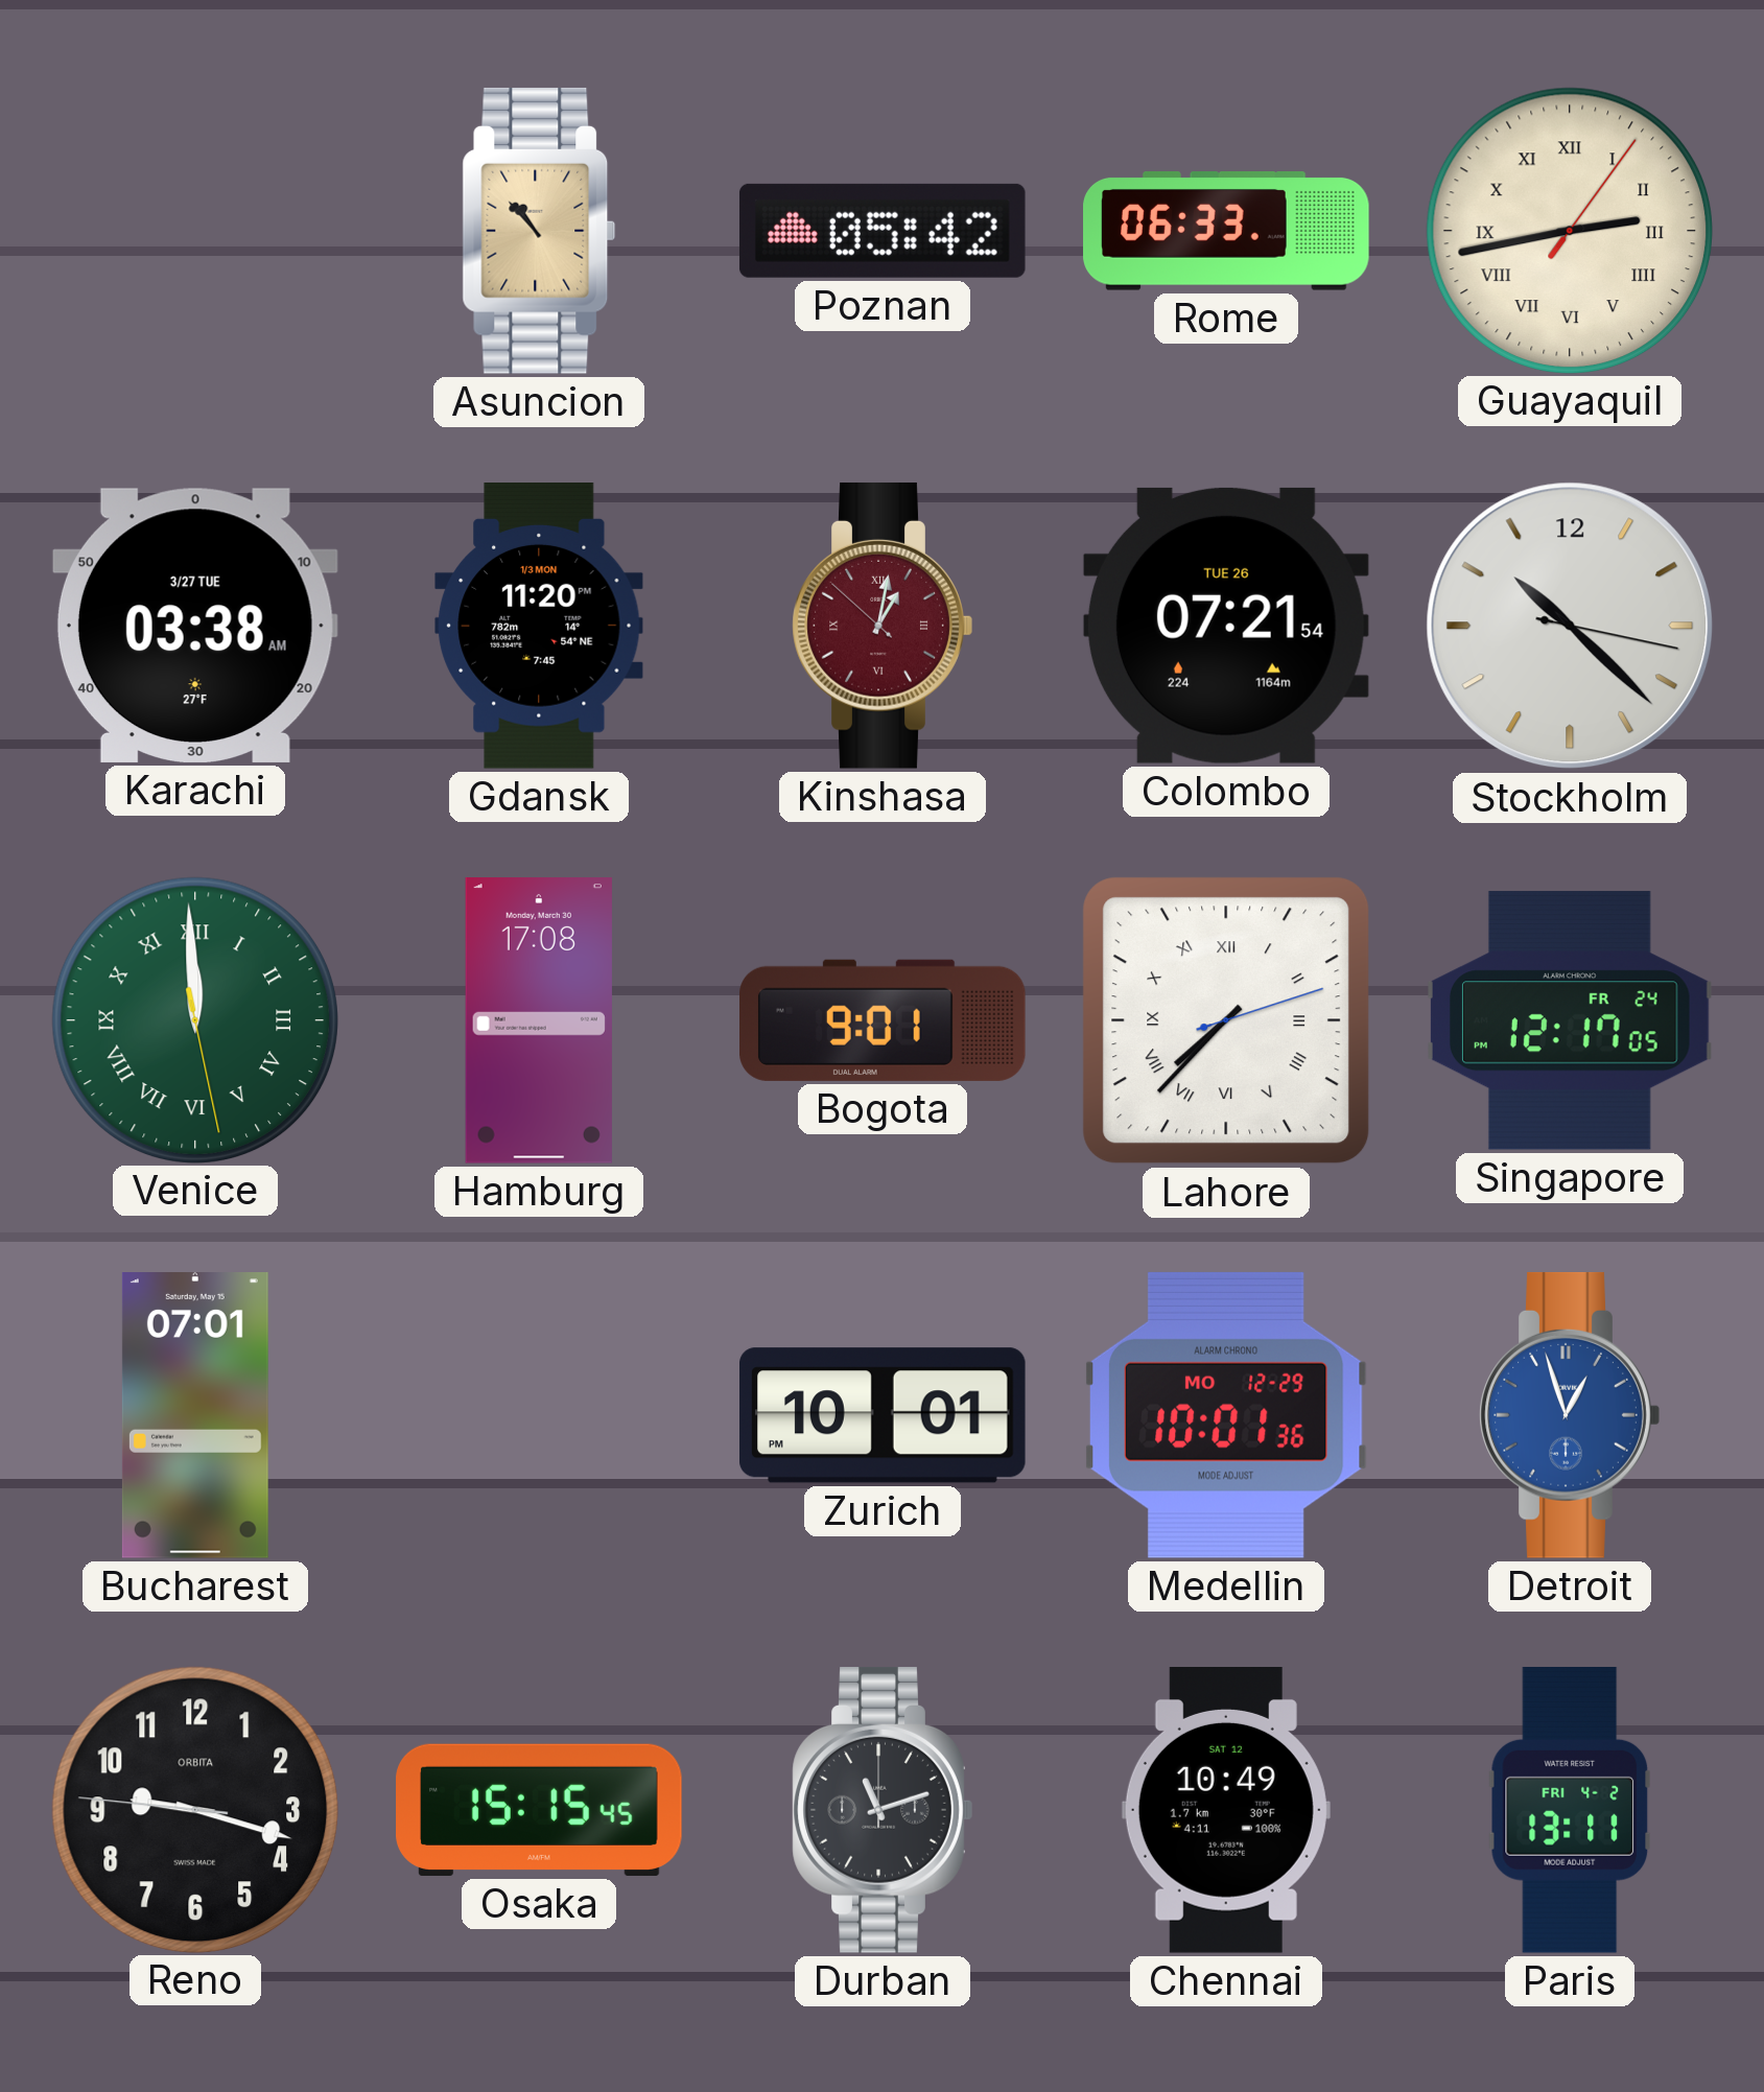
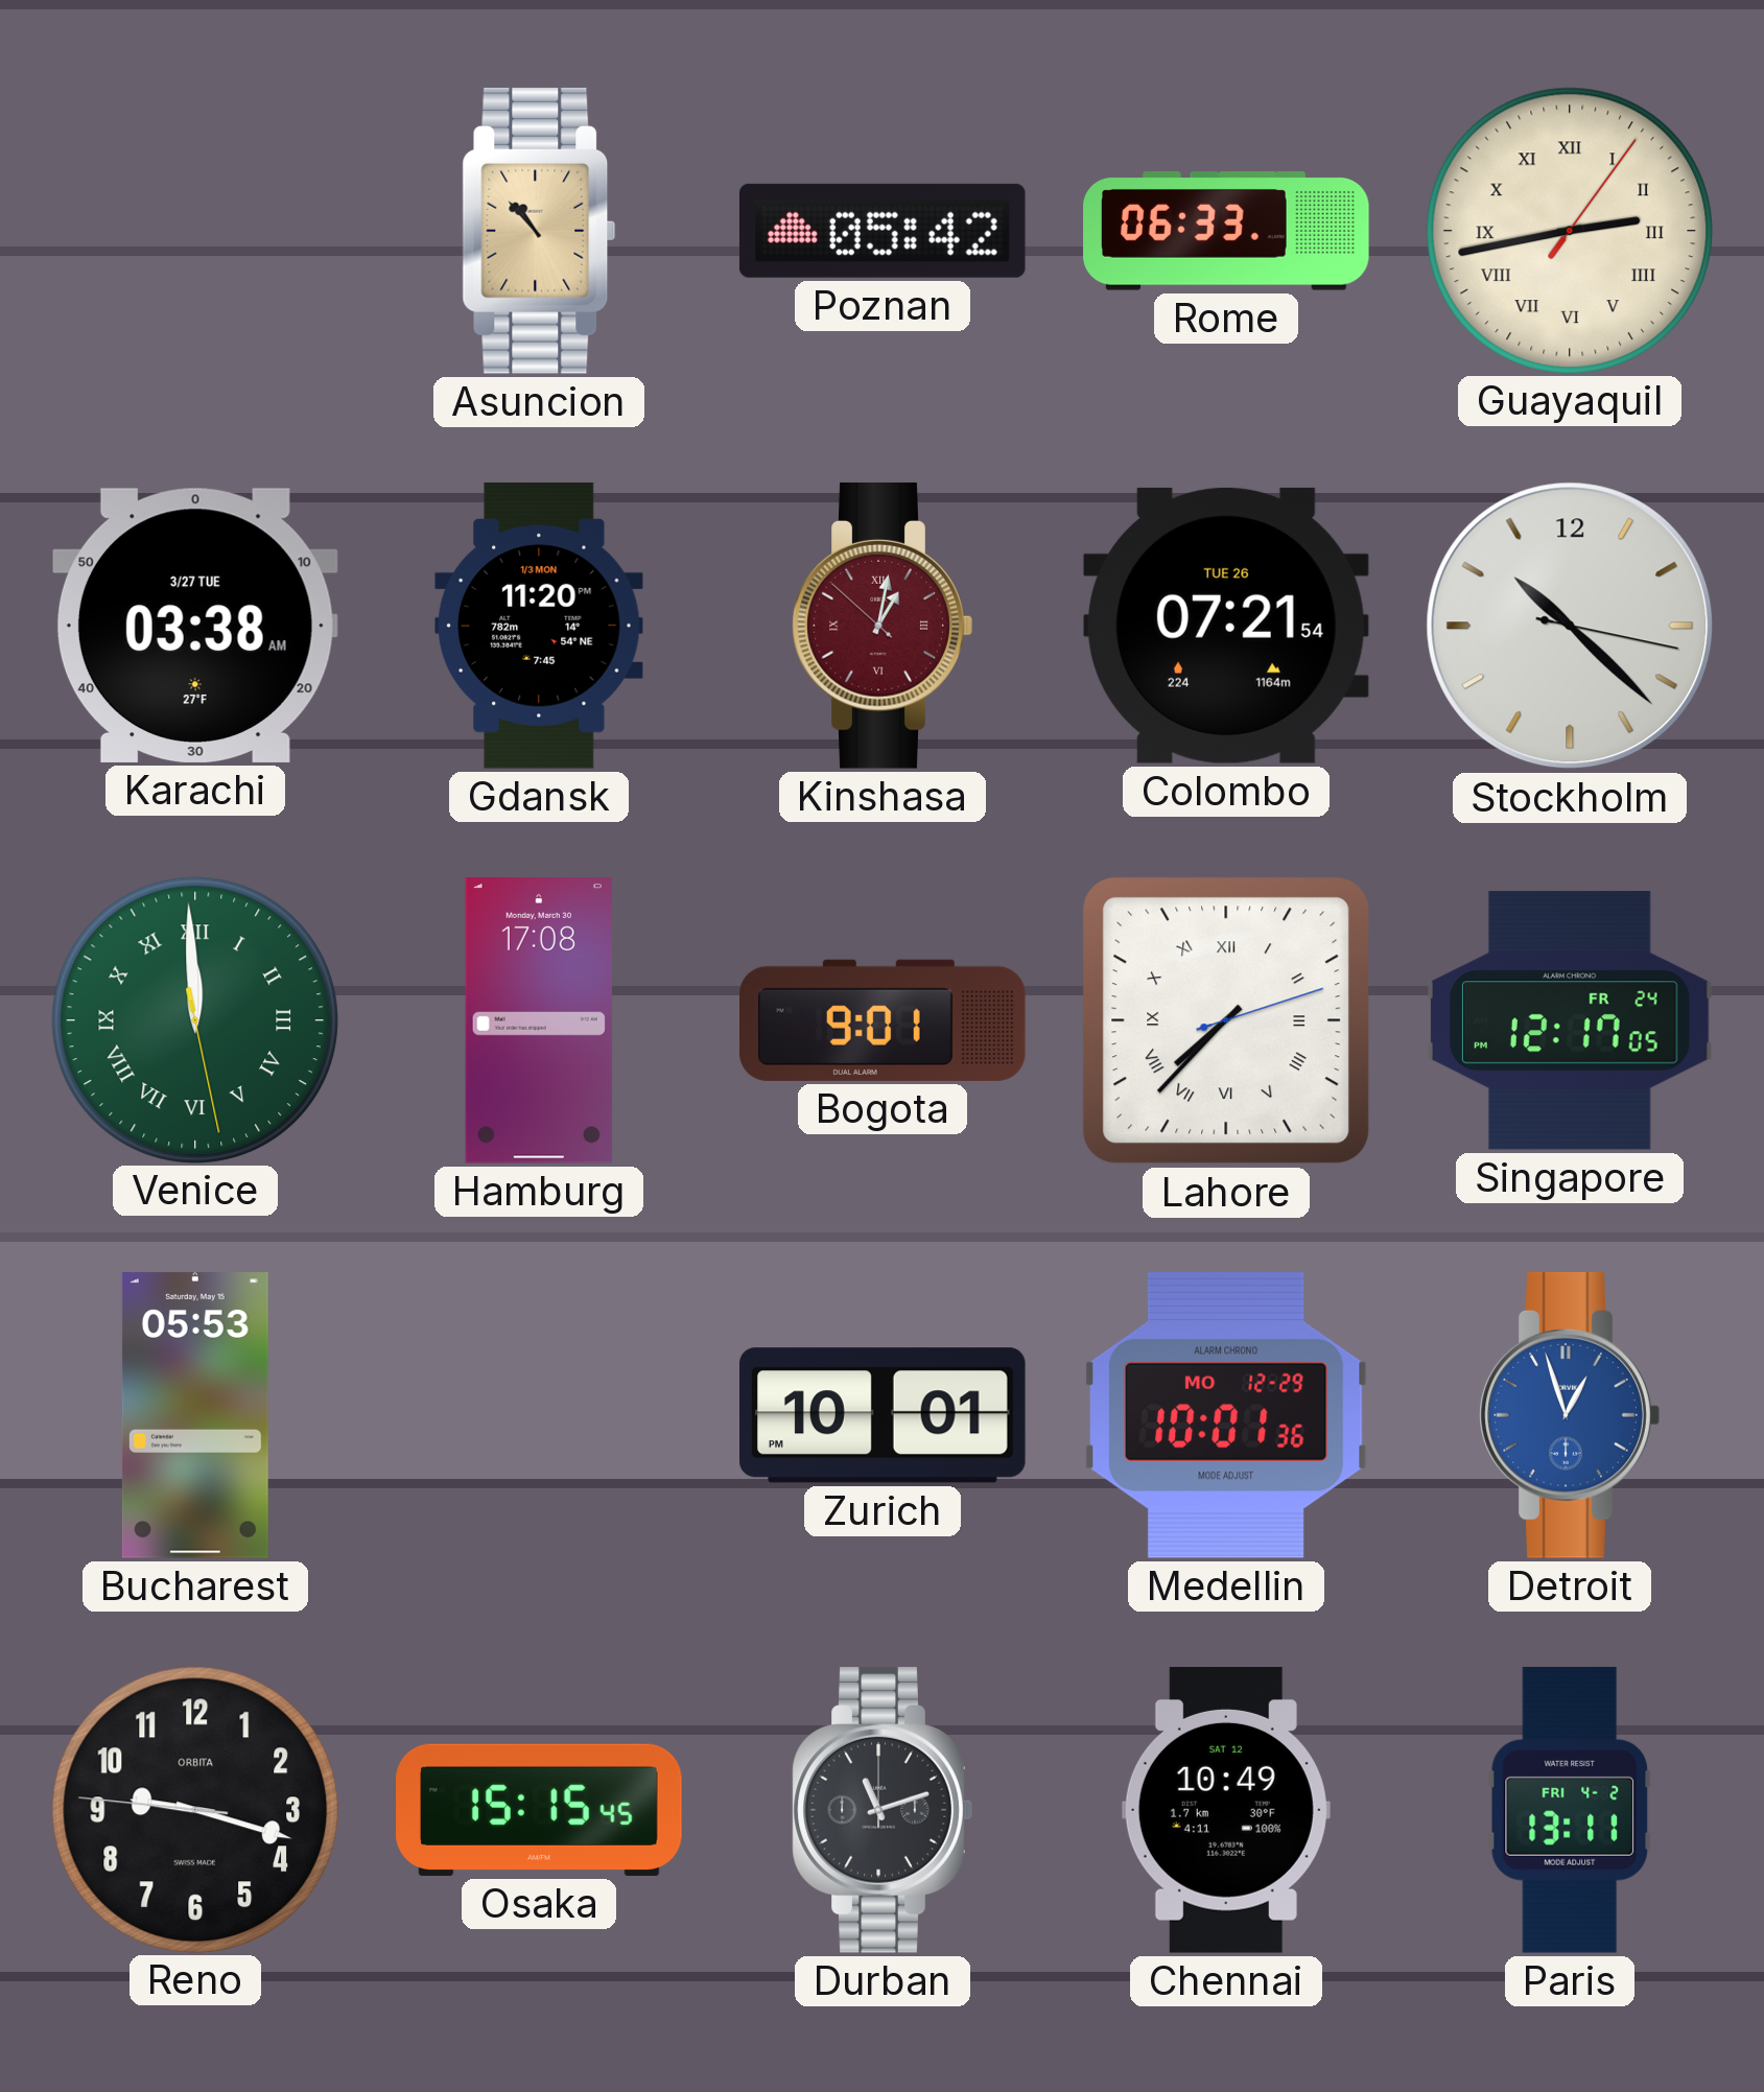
Bucharest: 07:01 -> 05:53
